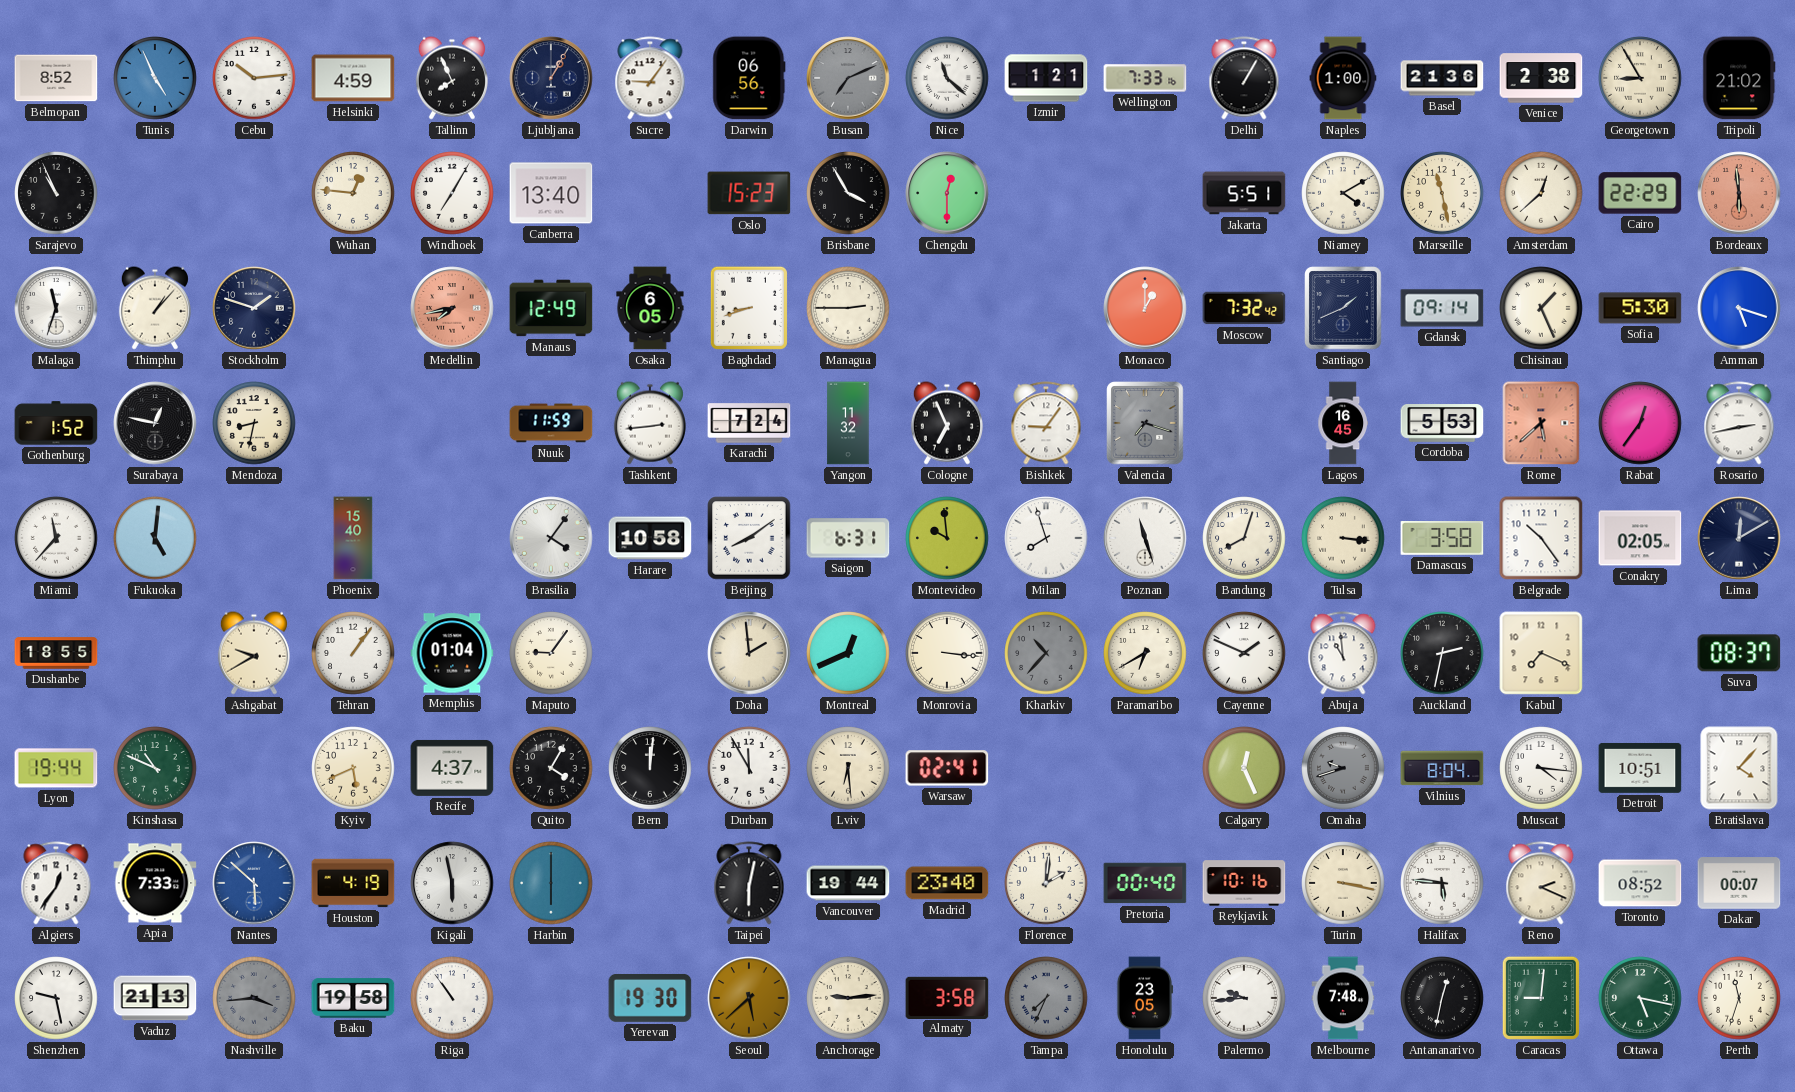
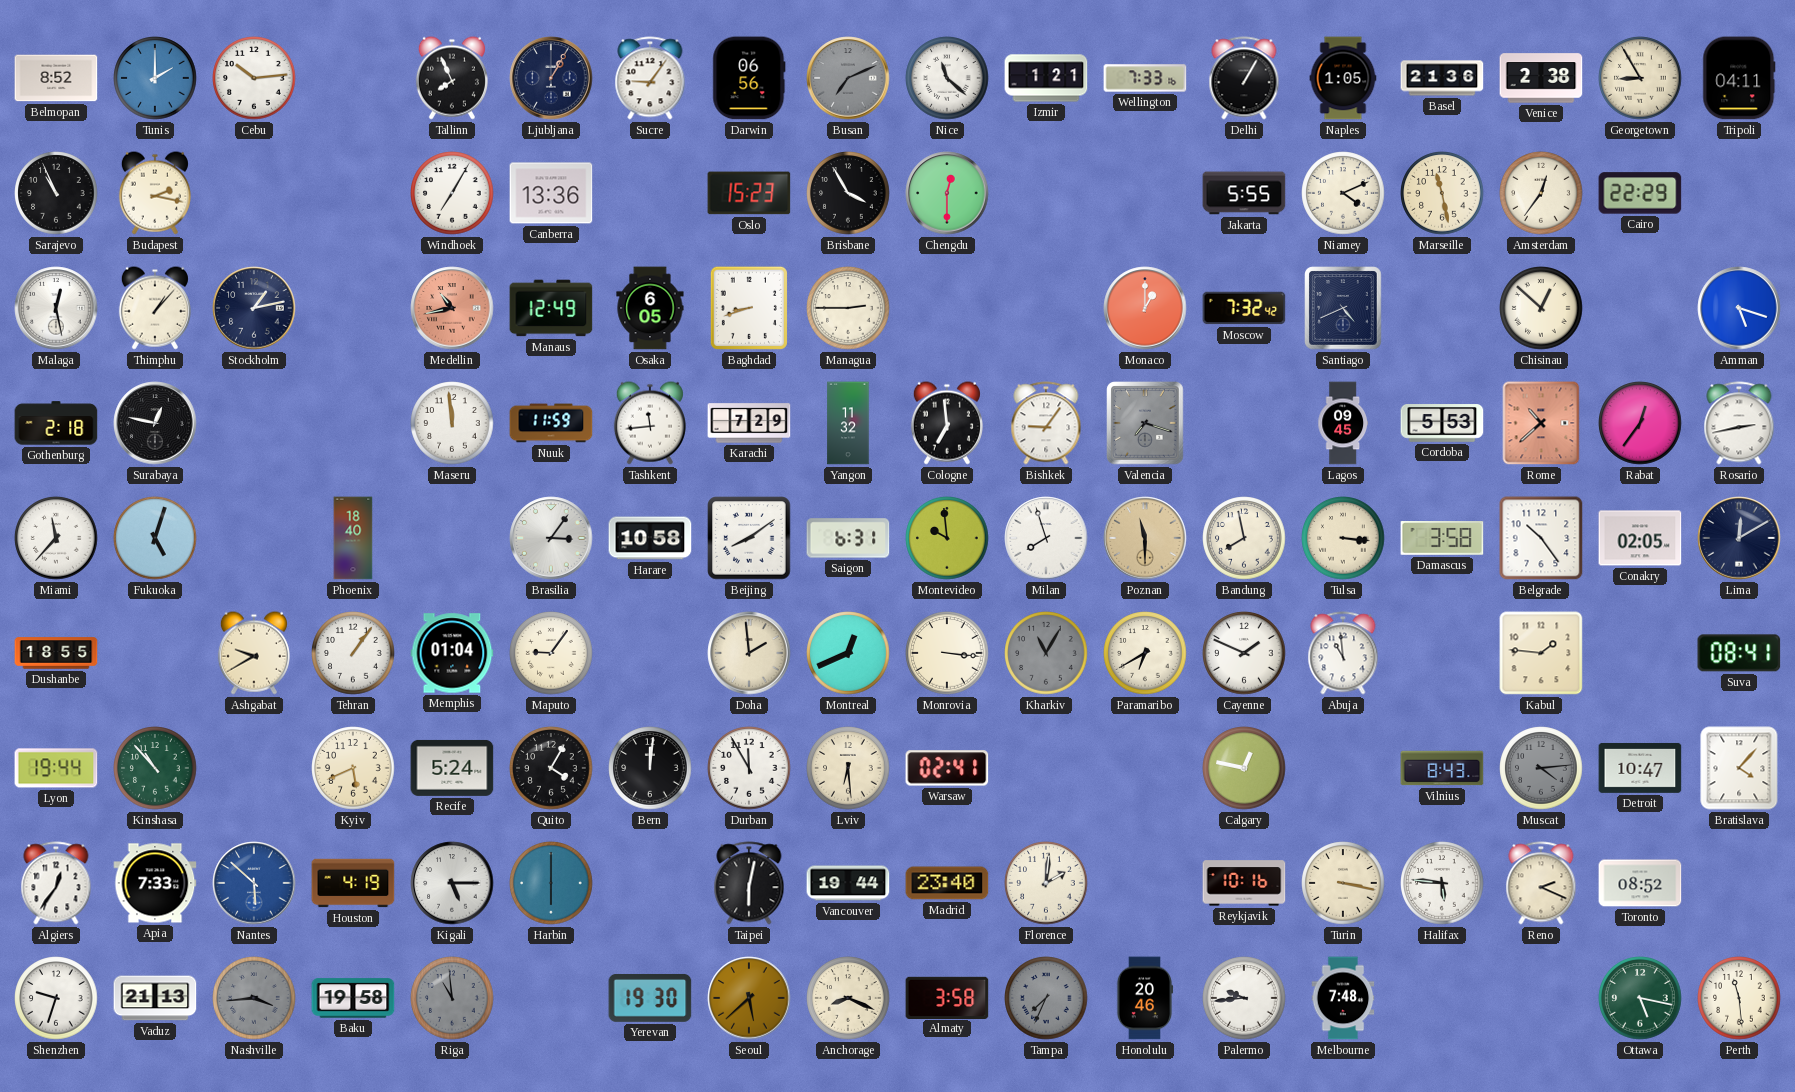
Tunis: 4:56 -> 2:00
Helsinki: 4:59 -> none
Naples: 1:00 -> 1:05
Tripoli: 21:02 -> 04:11
Budapest: none -> 2:17
Wuhan: 12:46 -> none
Canberra: 13:40 -> 13:36
Jakarta: 5:51 -> 5:55
Niamey: 4:10 -> 4:11
Amsterdam: 12:38 -> 12:36
Bordeaux: 5:59 -> none
Malaga: 11:33 -> 12:28
Stockholm: 1:48 -> 1:13
Medellin: 7:43 -> 10:43
Santiago: 1:41 -> 4:41
Gdansk: 09:14 -> none
Chisinau: 1:26 -> 12:52
Sofia: 5:30 -> none
Gothenburg: 1:52 -> 2:18
Mendoza: 8:32 -> none
Maseru: none -> 11:59
Tashkent: 2:44 -> 11:44
Karachi: 7:24 -> 7:29
Cologne: 6:56 -> 6:59
Lagos: 16:45 -> 09:45
Rome: 5:38 -> 10:38
Fukuoka: 5:01 -> 5:03
Phoenix: 15:40 -> 18:40
Brasilia: 4:06 -> 3:06
Poznan: 11:27 -> 11:30
Poznan dial: white -> champagne
Bandung: 8:03 -> 7:58
Kharkiv: 10:37 -> 11:05
Auckland: 2:32 -> none
Kabul: 7:19 -> 1:46
Suva: 08:37 -> 08:41
Kinshasa: 10:49 -> 10:53
Recife: 4:37 -> 5:24
Calgary: 12:26 -> 12:47
Omaha: 9:42 -> none
Vilnius: 8:04 -> 8:43
Muscat: 4:16 -> 4:14
Muscat dial: white -> grey
Detroit: 10:51 -> 10:47
Kigali: 5:58 -> 5:15
Pretoria: 00:40 -> none
Dakar: 00:07 -> none
Shenzhen: 9:28 -> 9:33
Riga: 10:54 -> 10:59
Riga dial: white -> grey
Anchorage: 9:14 -> 8:19
Honolulu: 23:05 -> 20:46
Antananarivo: 12:32 -> none
Caracas: 9:01 -> none
Perth: 11:33 -> 11:29
